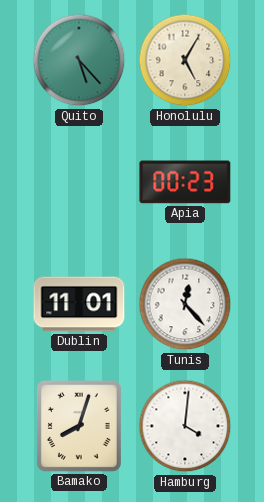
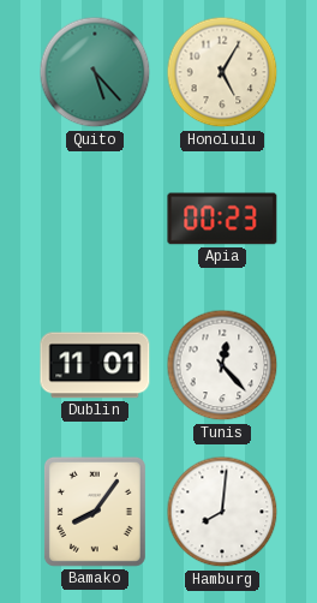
Bamako: 8:03 -> 8:06
Hamburg: 4:01 -> 8:01
